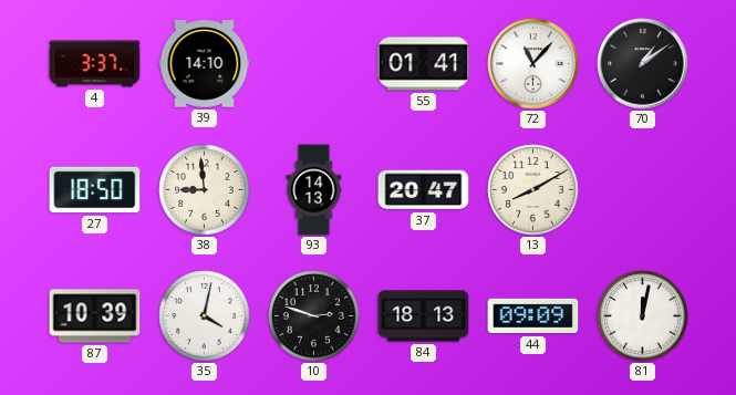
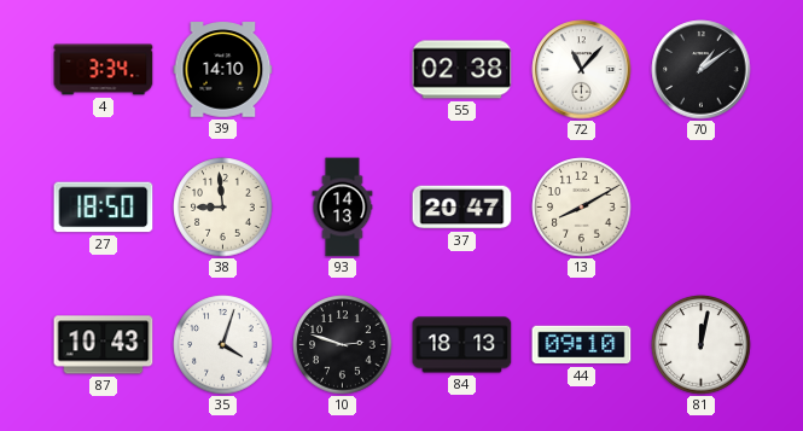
4: 3:37 -> 3:34
55: 01:41 -> 02:38
87: 10:39 -> 10:43
35: 4:02 -> 4:03
44: 09:09 -> 09:10
